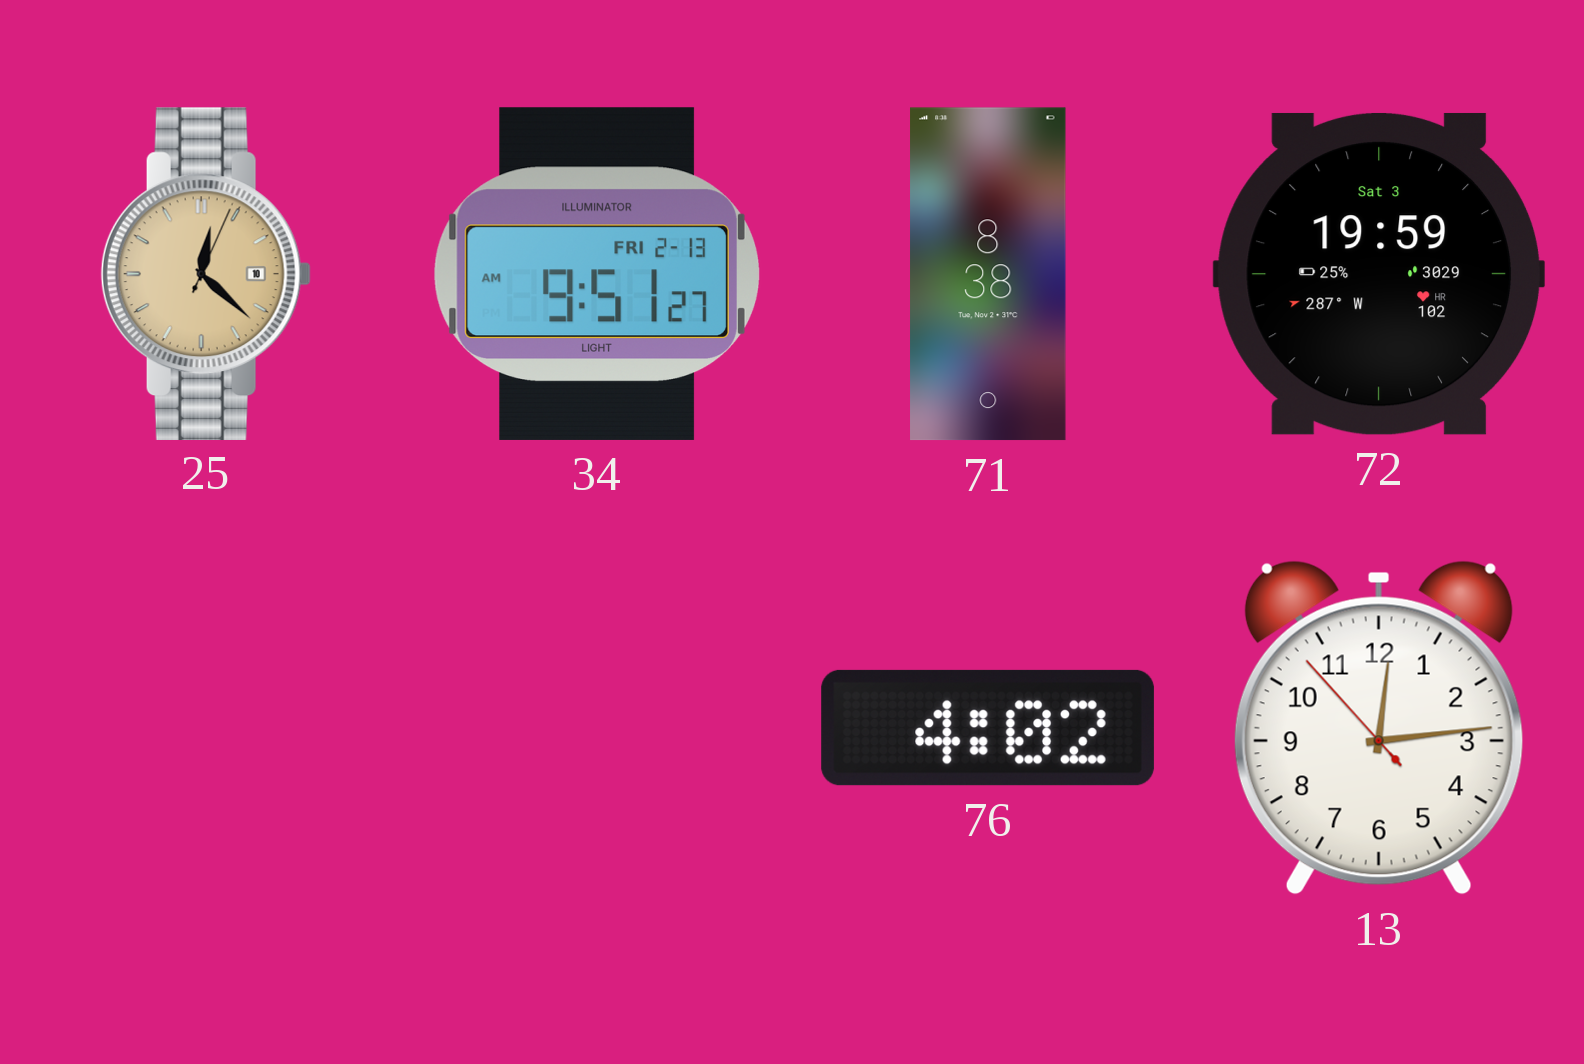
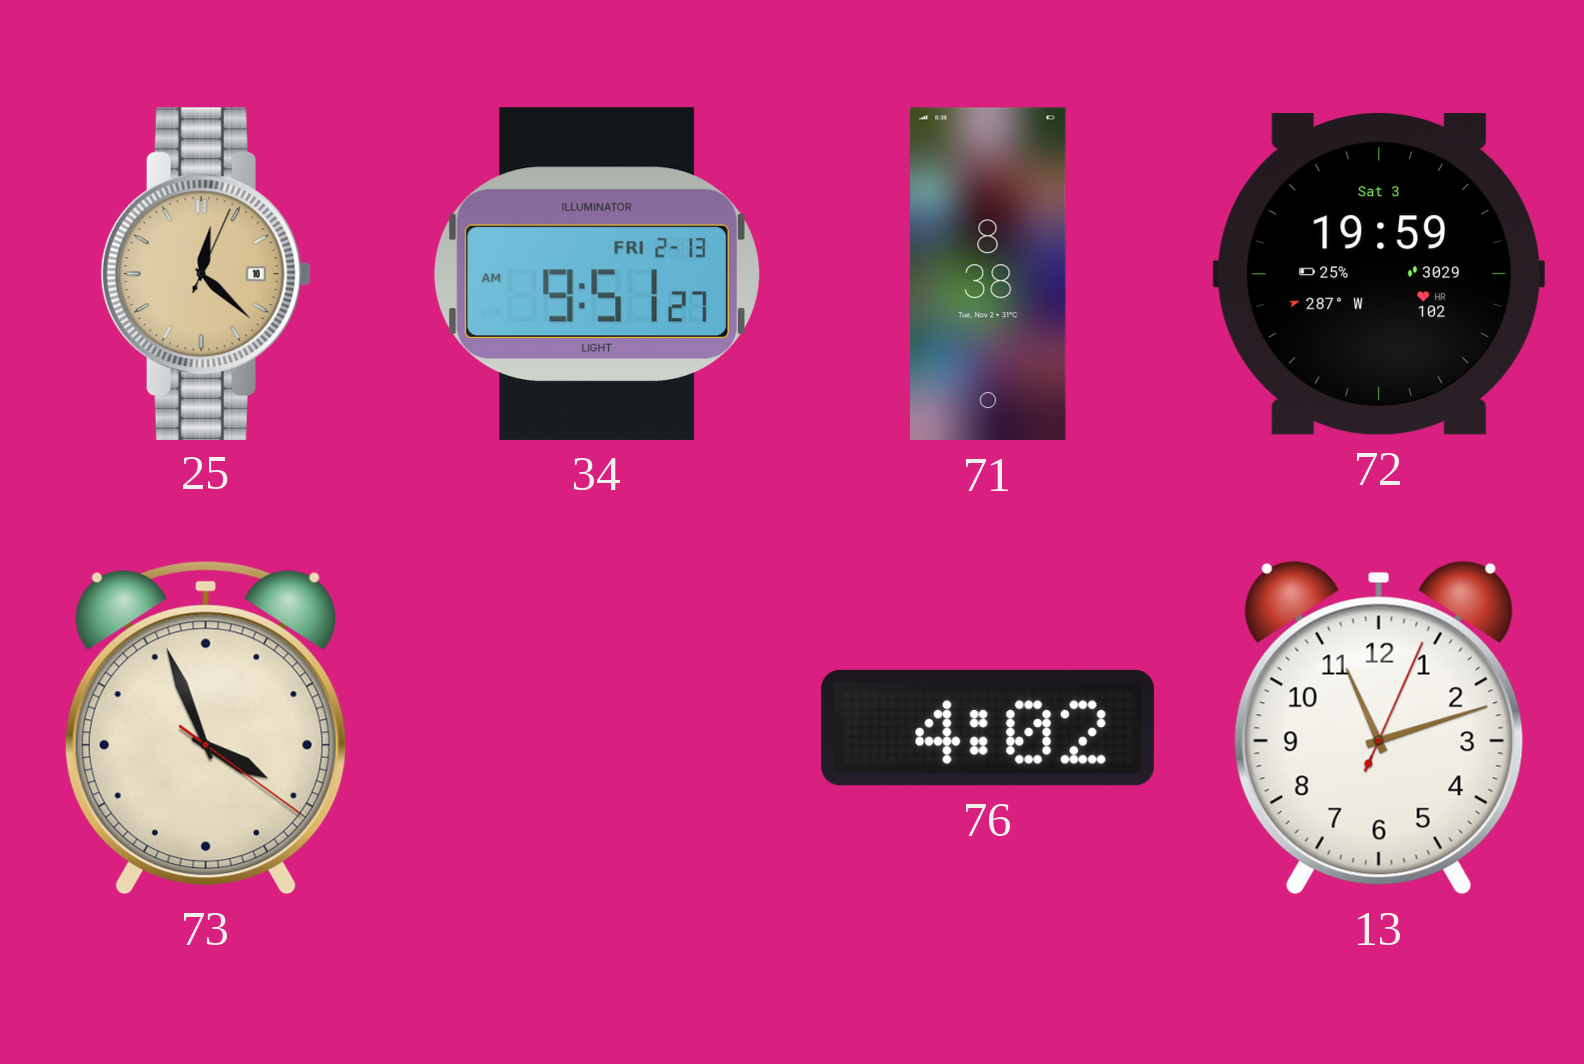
73: none -> 3:56
13: 12:13 -> 11:12
